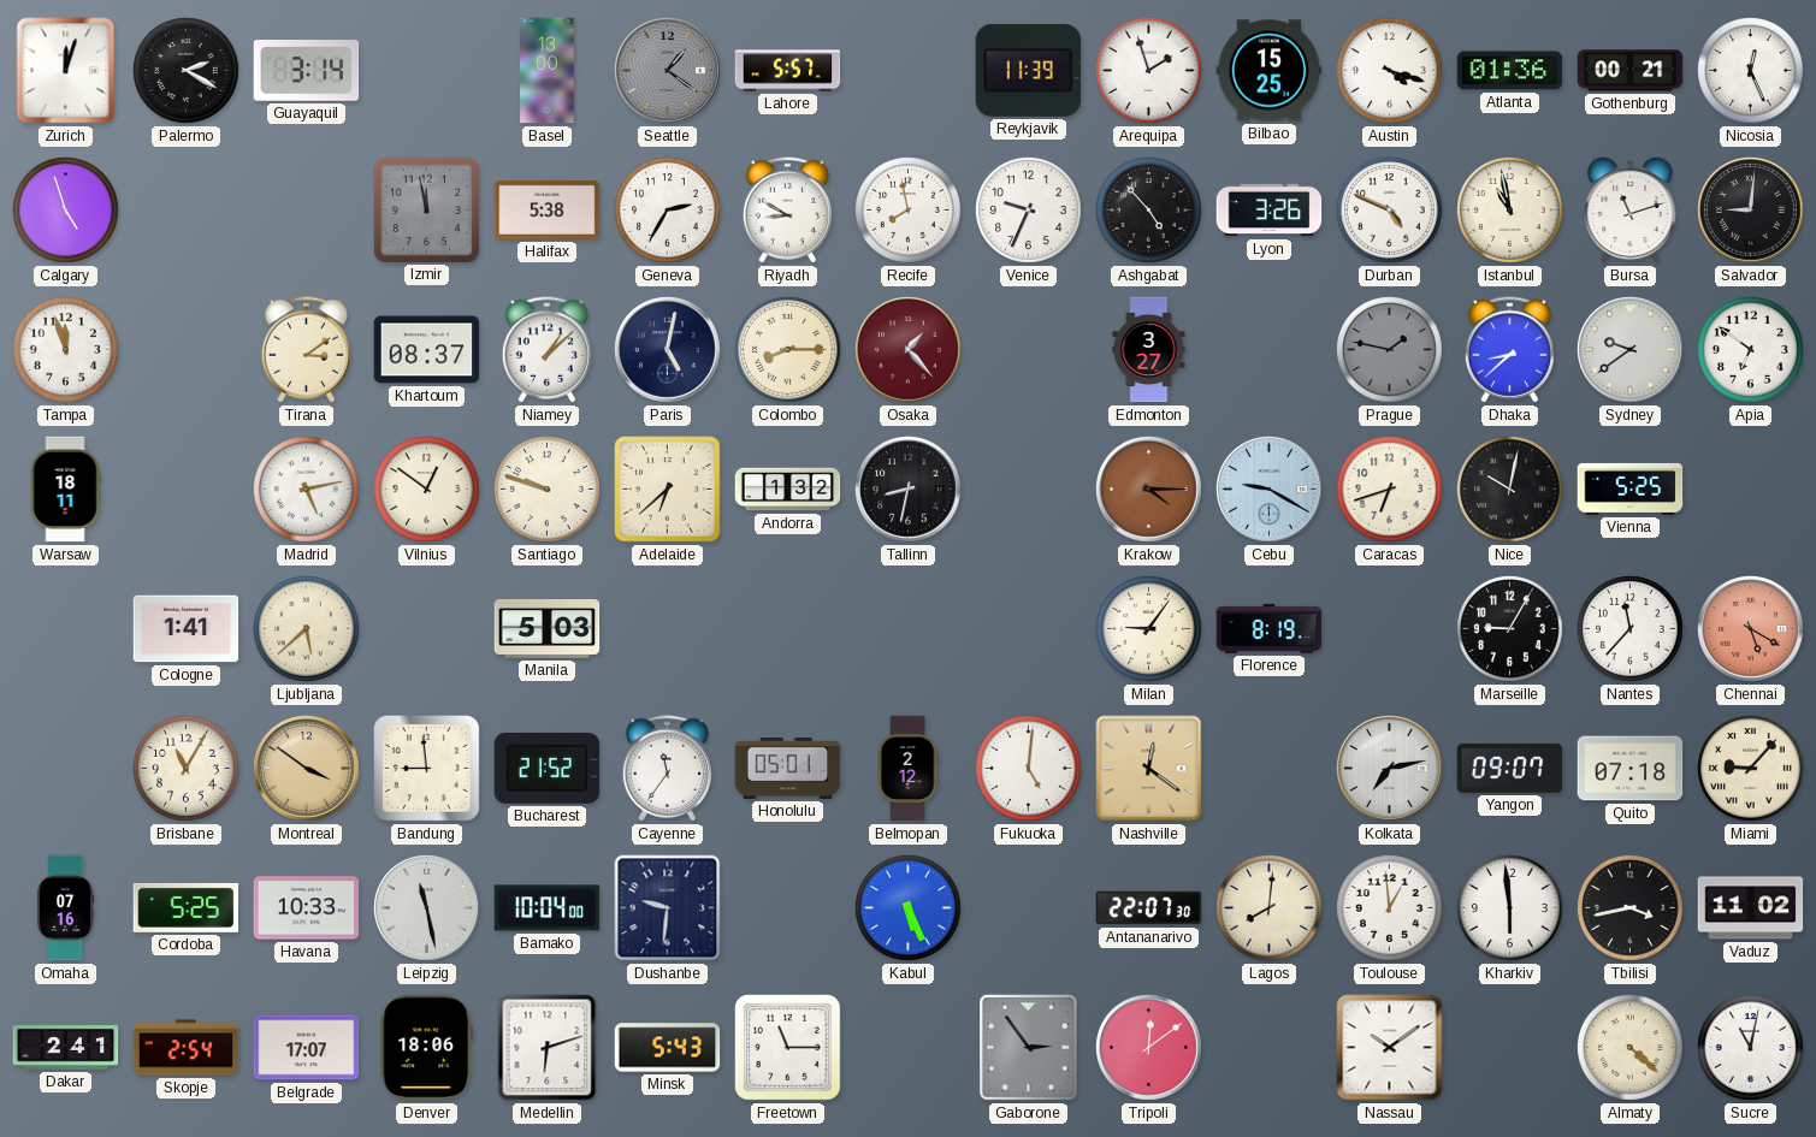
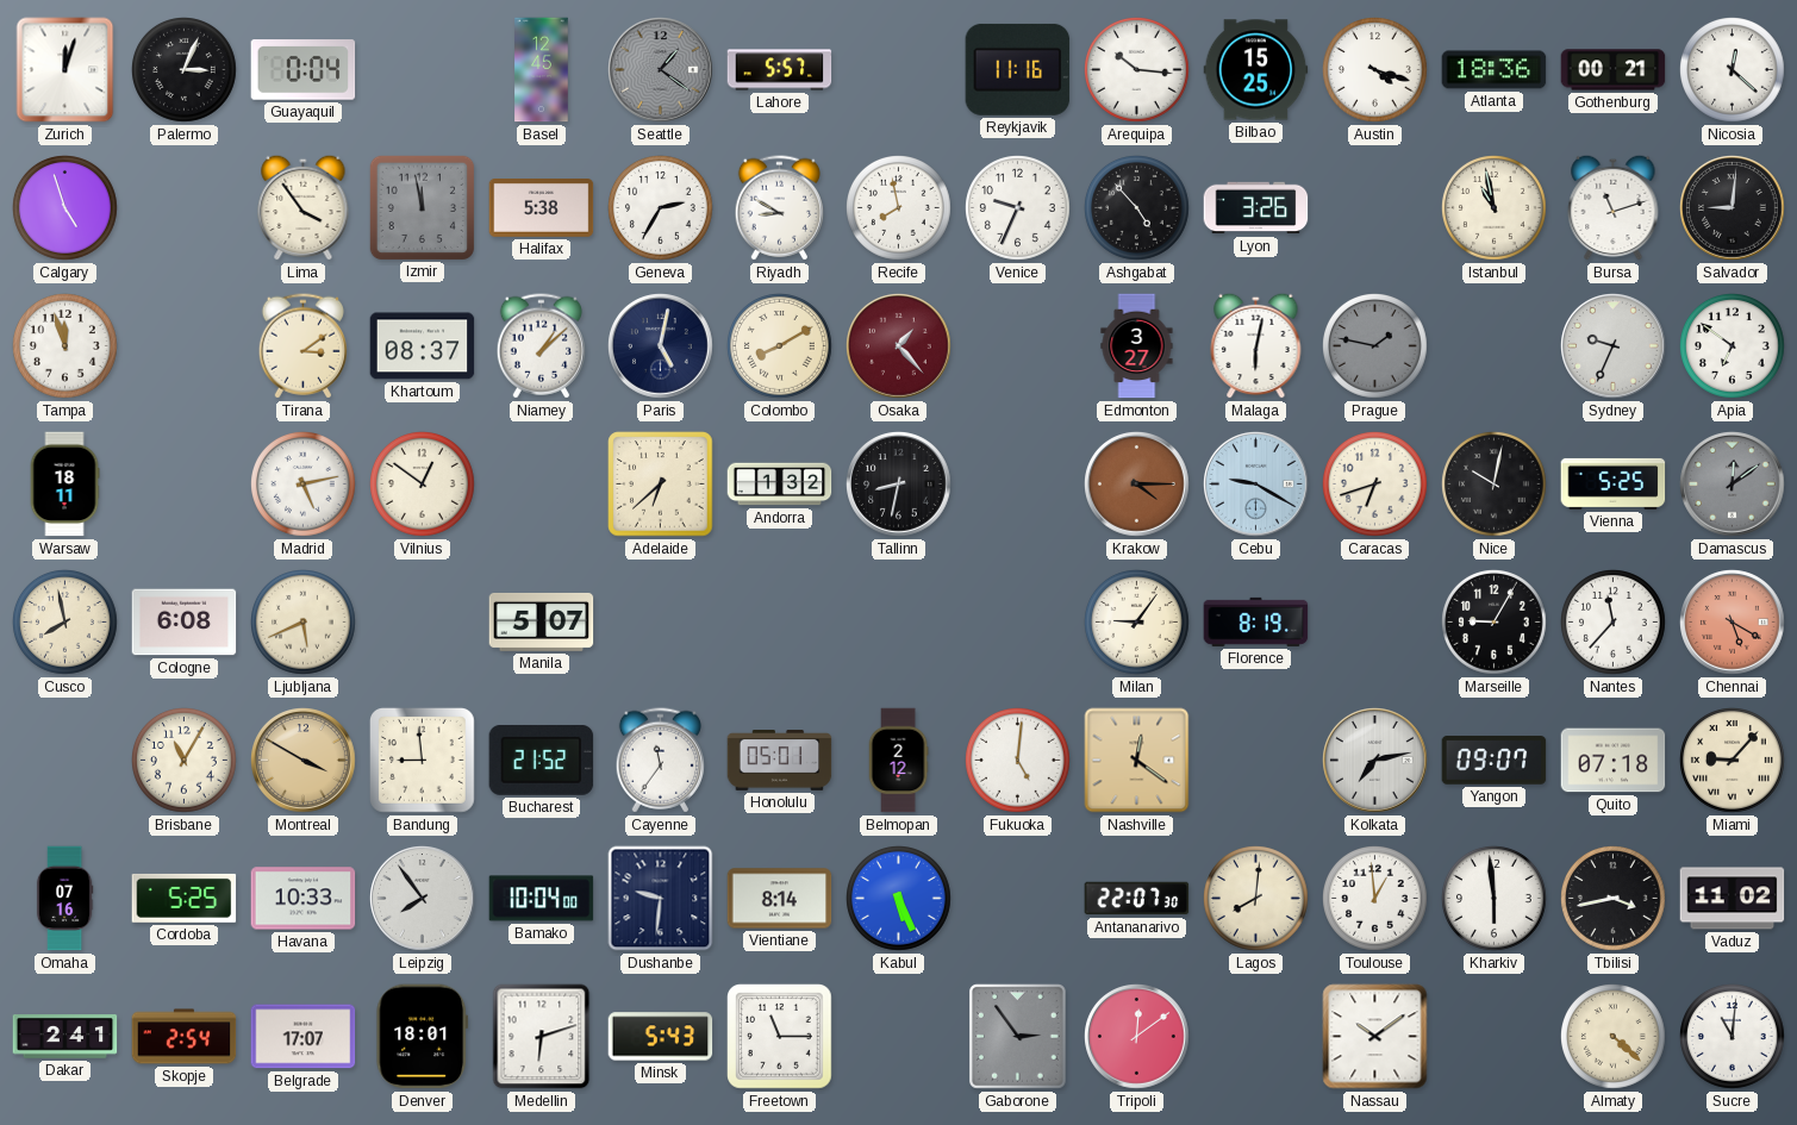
Palermo: 2:20 -> 3:04
Guayaquil: 3:14 -> 0:04
Basel: 13:00 -> 12:45
Reykjavik: 11:39 -> 11:16
Arequipa: 1:57 -> 10:16
Atlanta: 01:36 -> 18:36
Nicosia: 12:26 -> 12:22
Lima: none -> 3:54
Durban: 4:49 -> none
Colombo: 8:15 -> 8:10
Malaga: none -> 6:02
Dhaka: 8:38 -> none
Sydney: 9:39 -> 9:34
Santiago: 9:48 -> none
Damascus: none -> 12:09
Cusco: none -> 7:58
Cologne: 1:41 -> 6:08
Ljubljana: 5:38 -> 5:41
Manila: 5:03 -> 5:07
Montreal: 3:51 -> 3:50
Leipzig: 11:28 -> 7:54
Vientiane: none -> 8:14
Denver: 18:06 -> 18:01
Sucre: 11:02 -> 11:01
